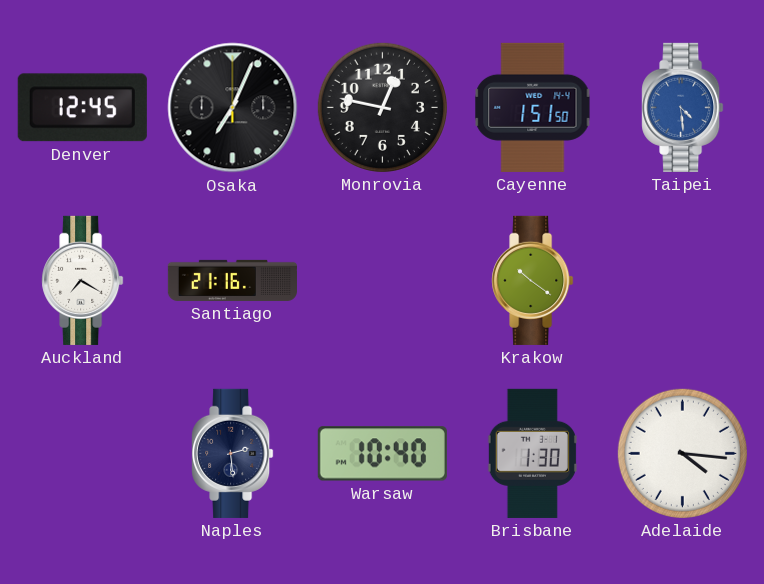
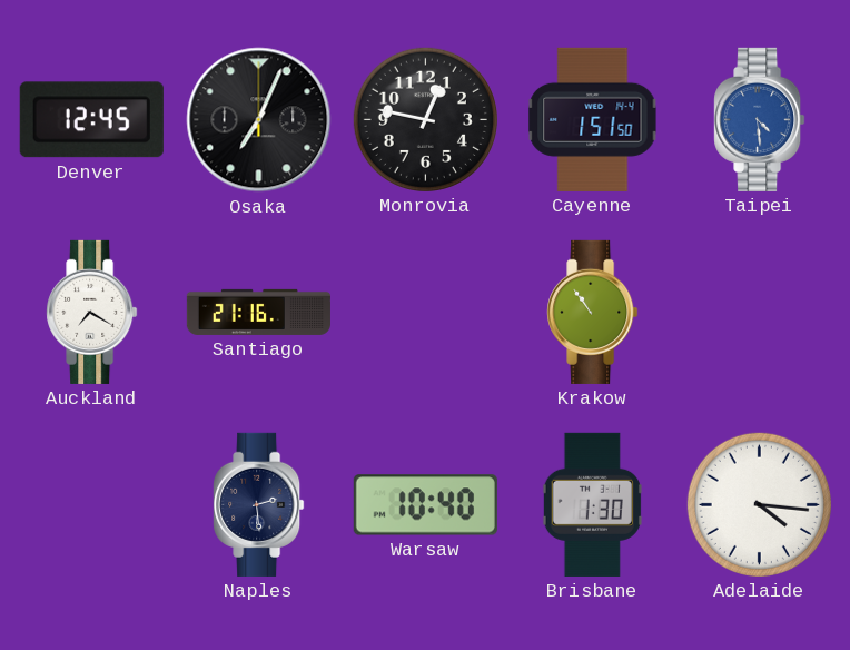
Krakow: 10:21 -> 10:54
